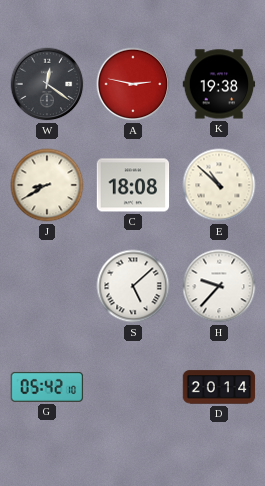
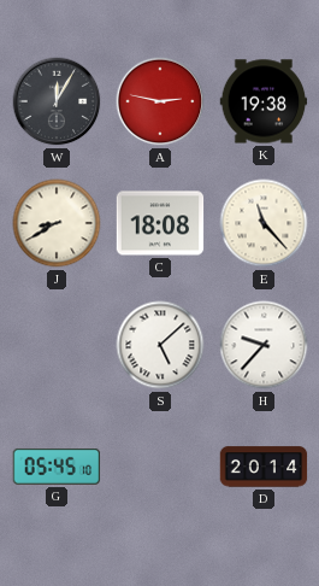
W: 12:21 -> 12:05
E: 10:52 -> 11:23
G: 05:42 -> 05:45
